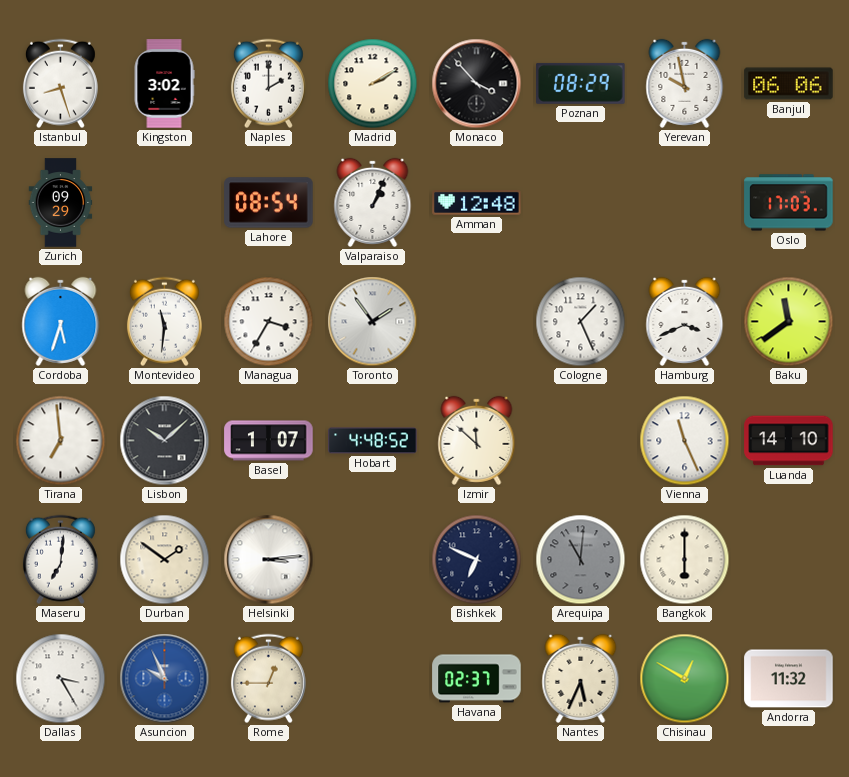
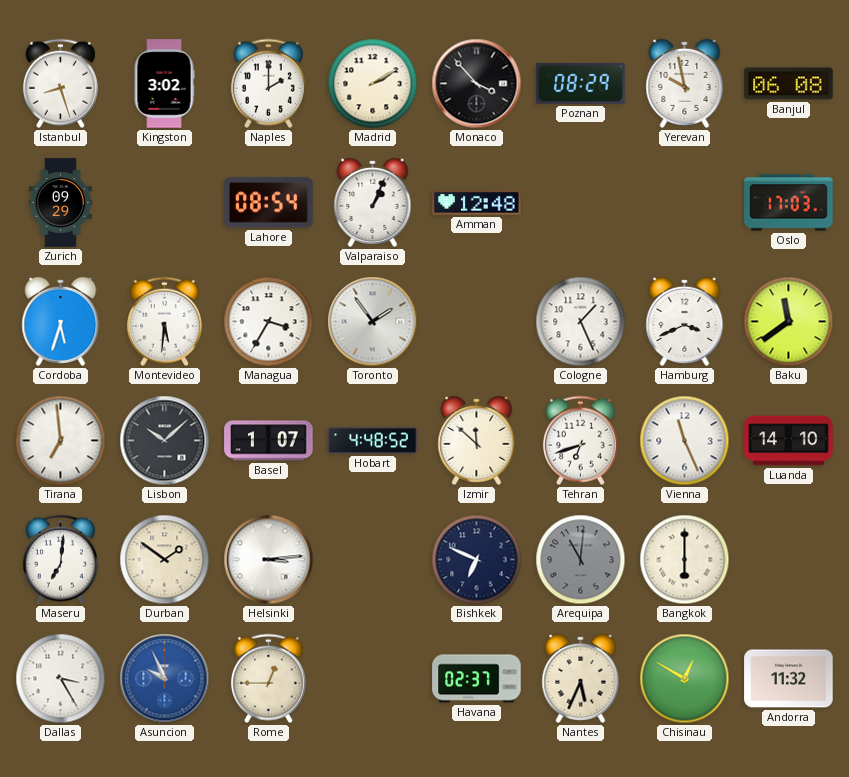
Banjul: 06:06 -> 06:08
Montevideo: 11:31 -> 5:31
Tehran: none -> 6:42
